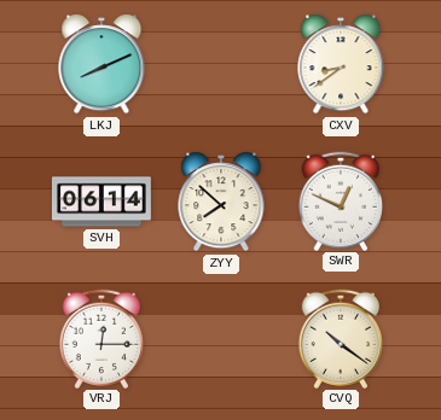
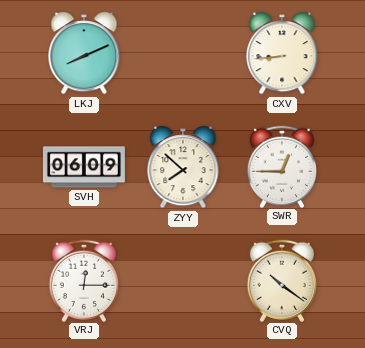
CXV: 8:39 -> 8:44
SVH: 06:14 -> 06:09
SWR: 12:49 -> 12:45
